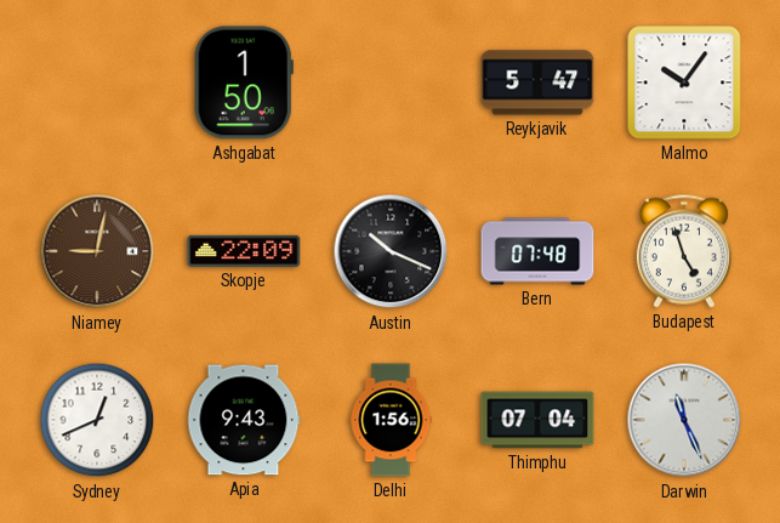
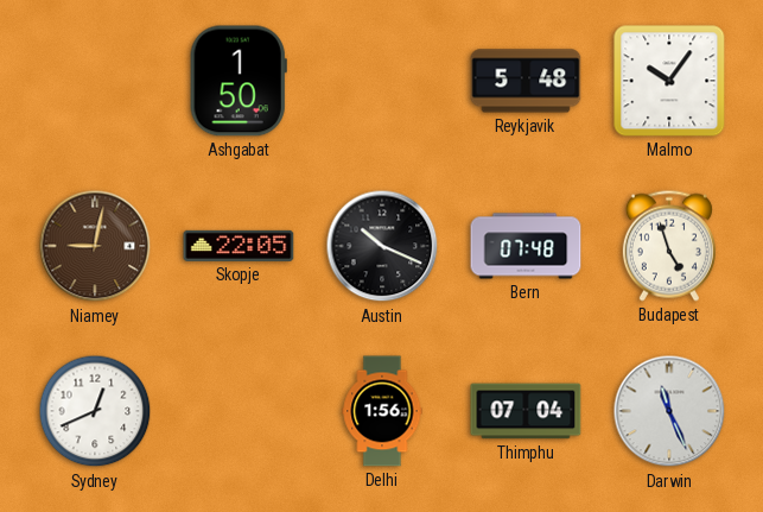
Reykjavik: 5:47 -> 5:48
Skopje: 22:09 -> 22:05
Apia: 9:43 -> none
